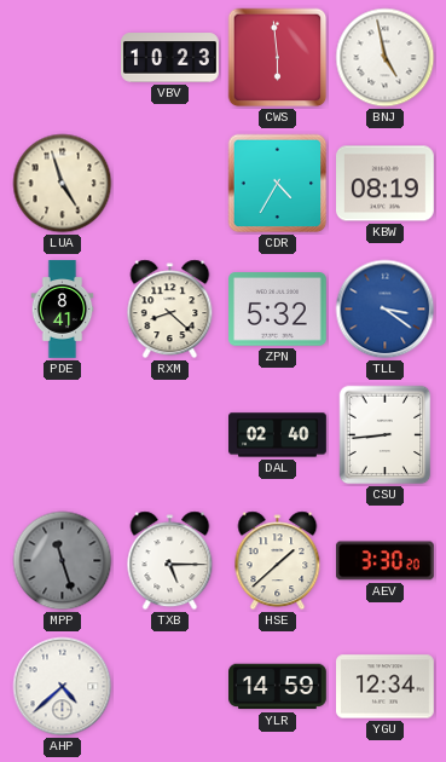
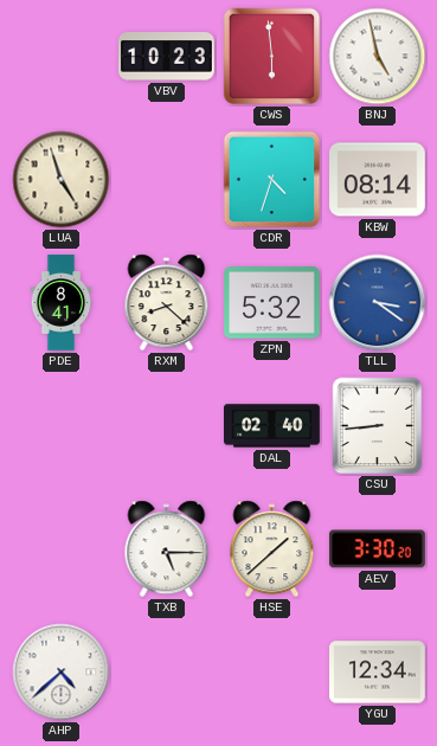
CDR: 4:35 -> 4:33
KBW: 08:19 -> 08:14
MPP: 11:27 -> none
YLR: 14:59 -> none
